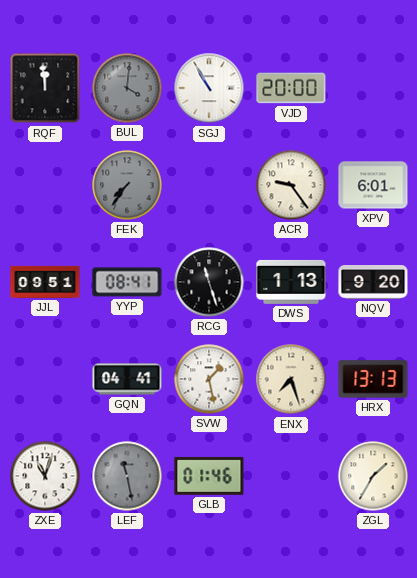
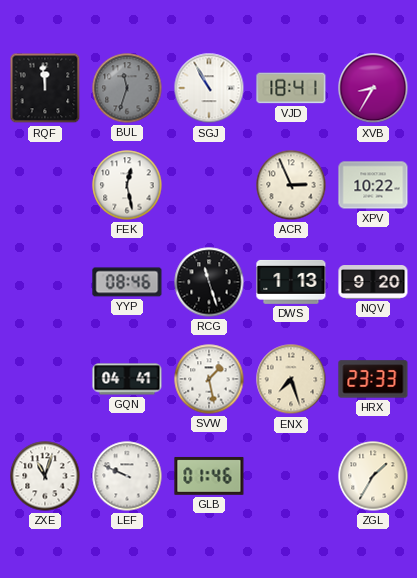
BUL: 4:01 -> 11:33
VJD: 20:00 -> 18:41
XVB: none -> 8:35
FEK: 7:36 -> 12:28
FEK dial: grey -> white
ACR: 9:24 -> 2:56
XPV: 6:01 -> 10:22
JJL: 09:51 -> none
YYP: 08:41 -> 08:46
HRX: 13:13 -> 23:33
LEF: 11:28 -> 9:49
LEF dial: grey -> white
